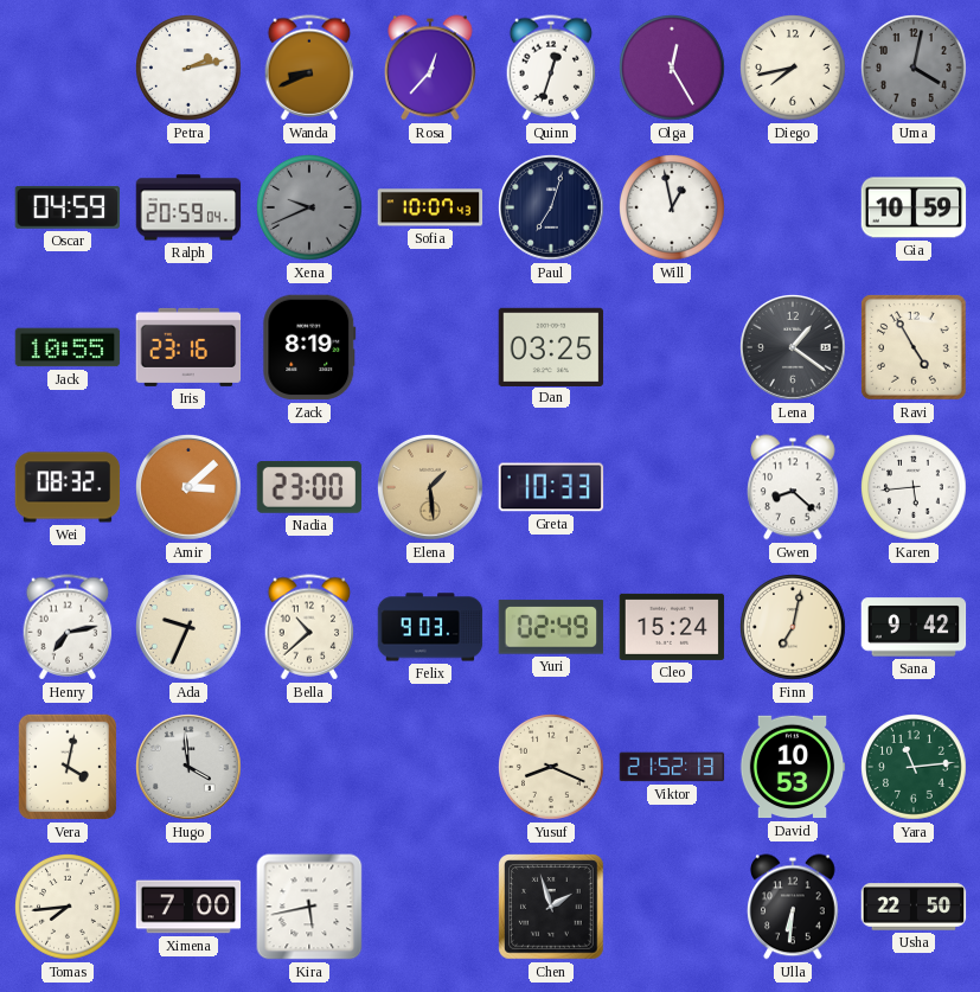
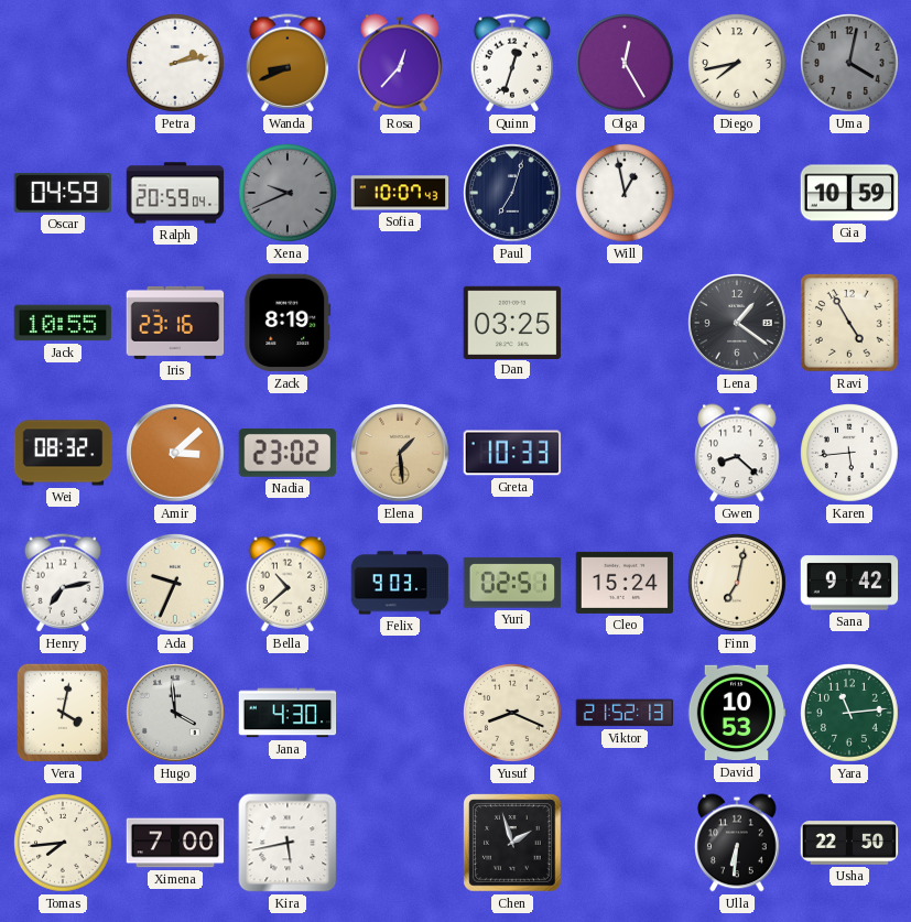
Nadia: 23:00 -> 23:02
Yuri: 02:49 -> 02:51
Jana: none -> 4:30
